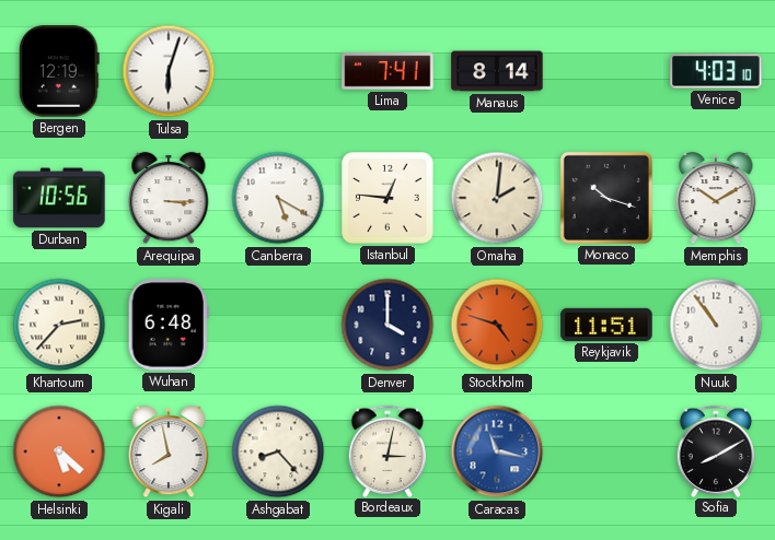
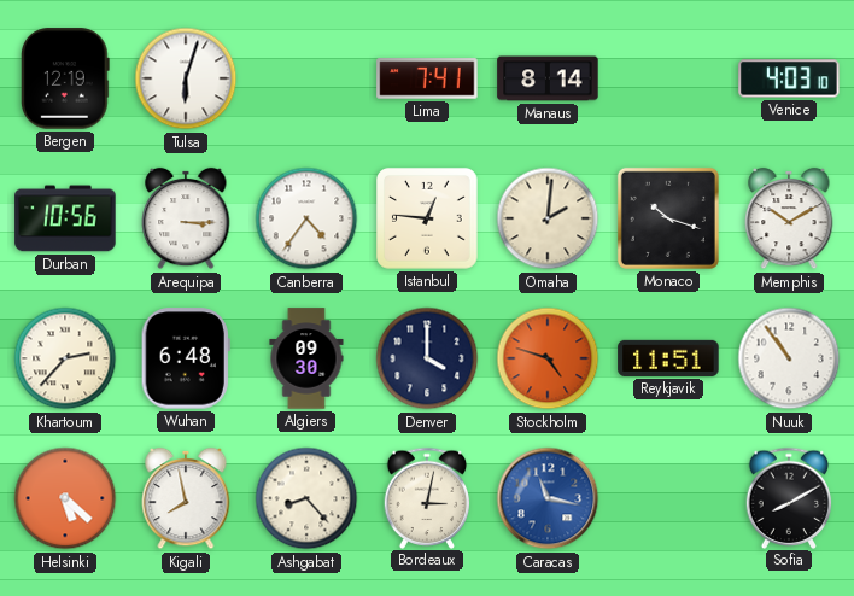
Canberra: 5:20 -> 4:36
Algiers: none -> 09:30
